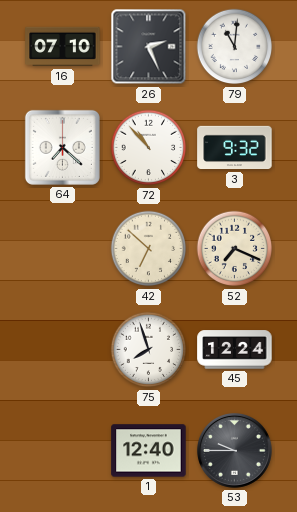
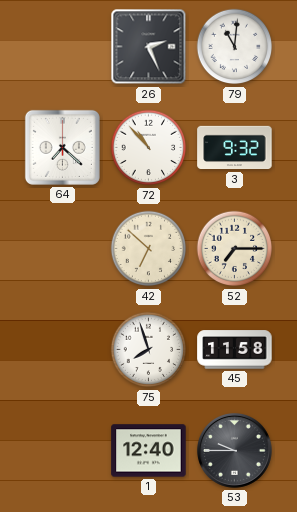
16: 07:10 -> none
52: 7:19 -> 7:15
45: 12:24 -> 11:58
